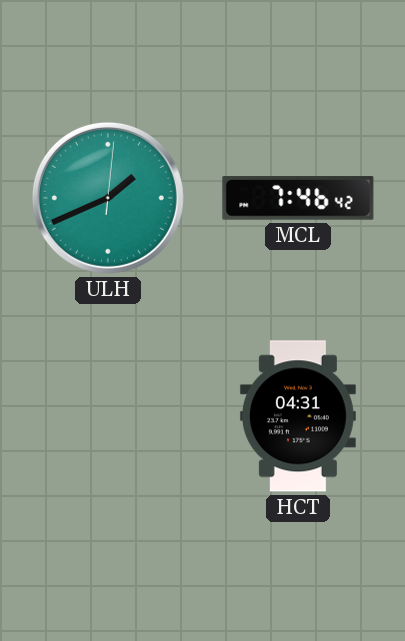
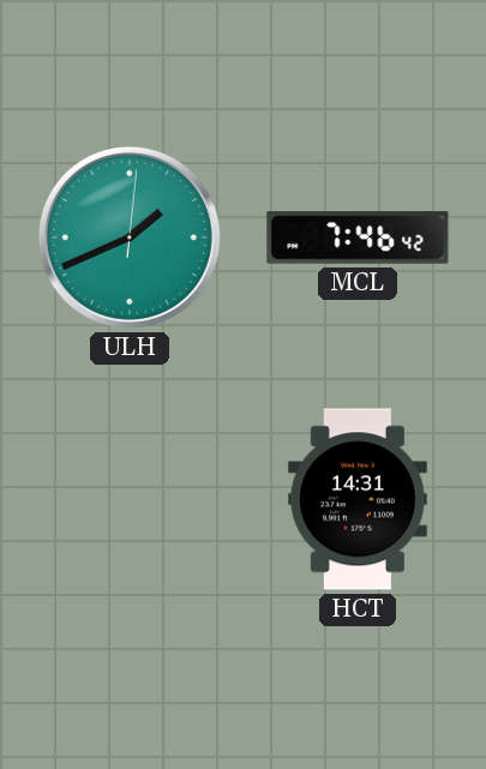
HCT: 04:31 -> 14:31
